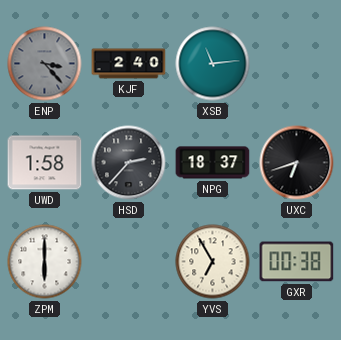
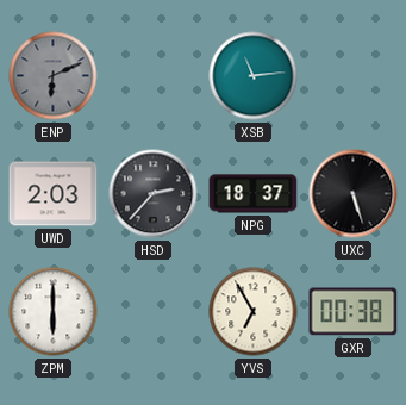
ENP: 3:23 -> 6:11
KJF: 2:40 -> none
UWD: 1:58 -> 2:03
UXC: 6:42 -> 5:27
